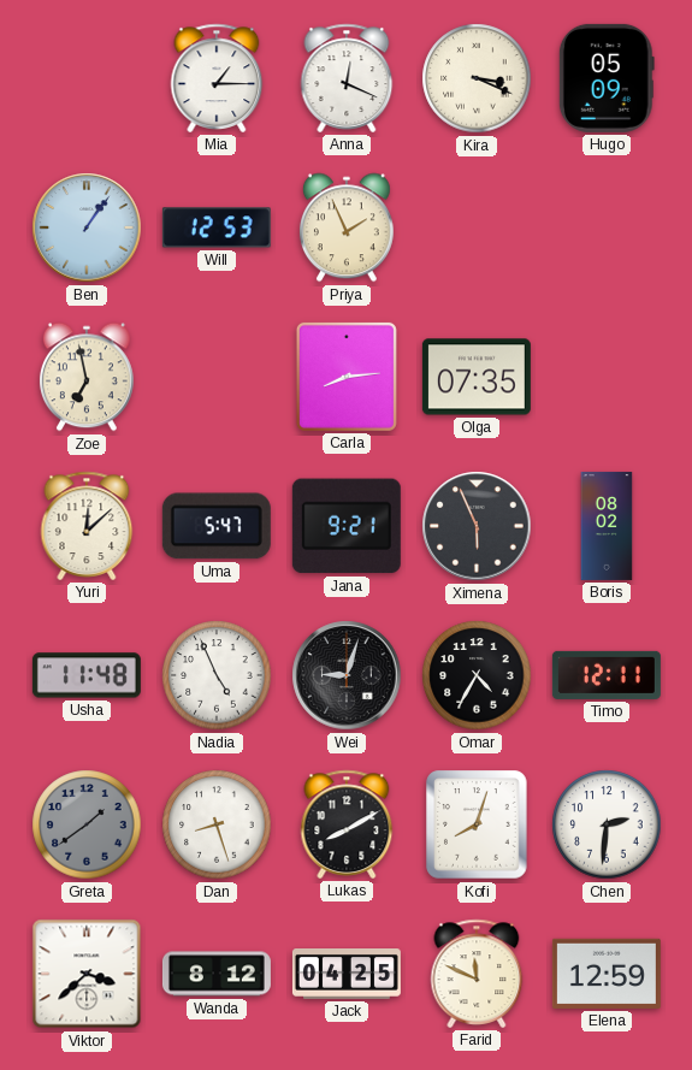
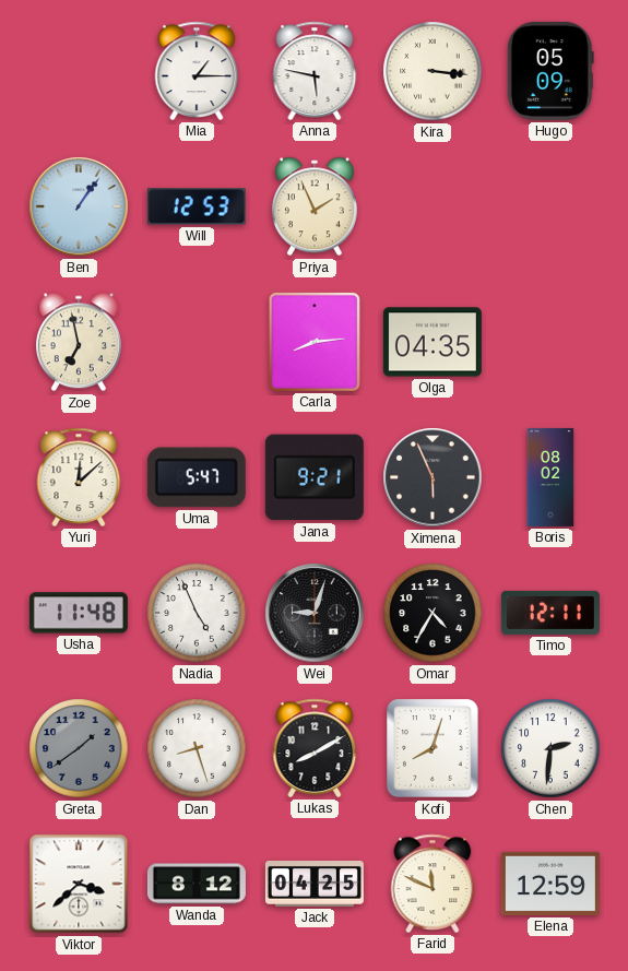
Anna: 12:19 -> 5:47
Kira: 3:19 -> 3:16
Olga: 07:35 -> 04:35
